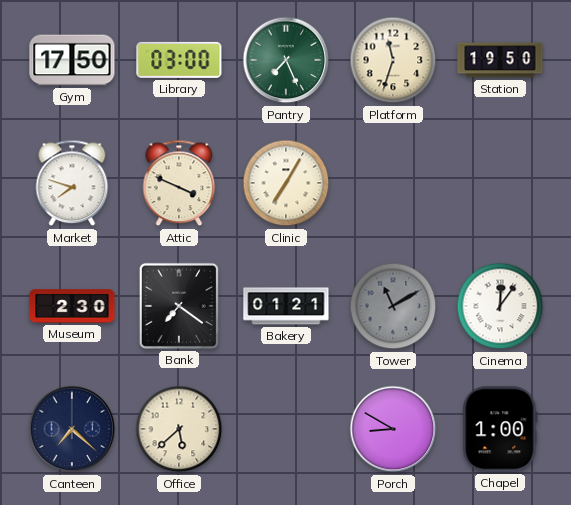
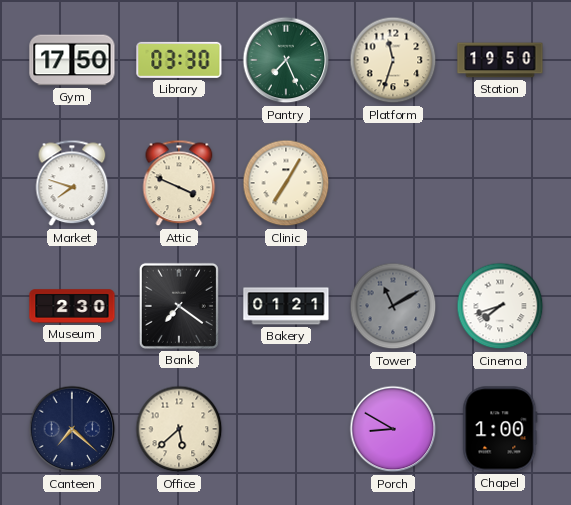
Library: 03:00 -> 03:30
Cinema: 12:06 -> 7:42
